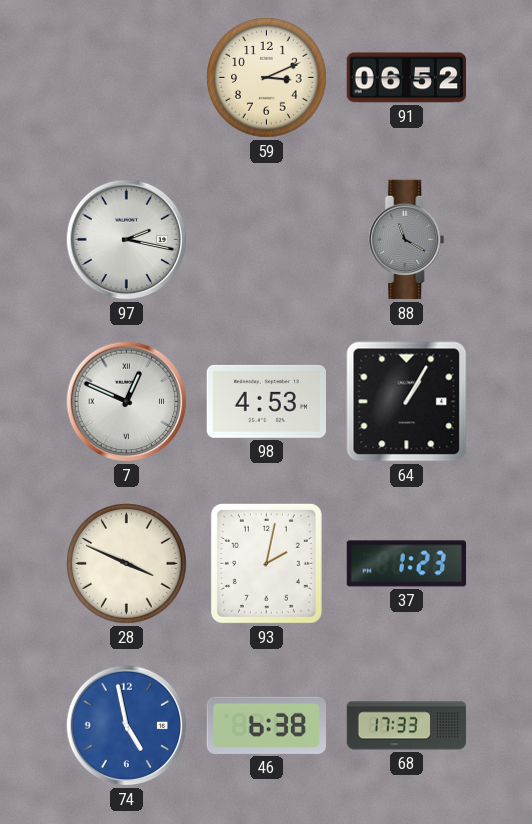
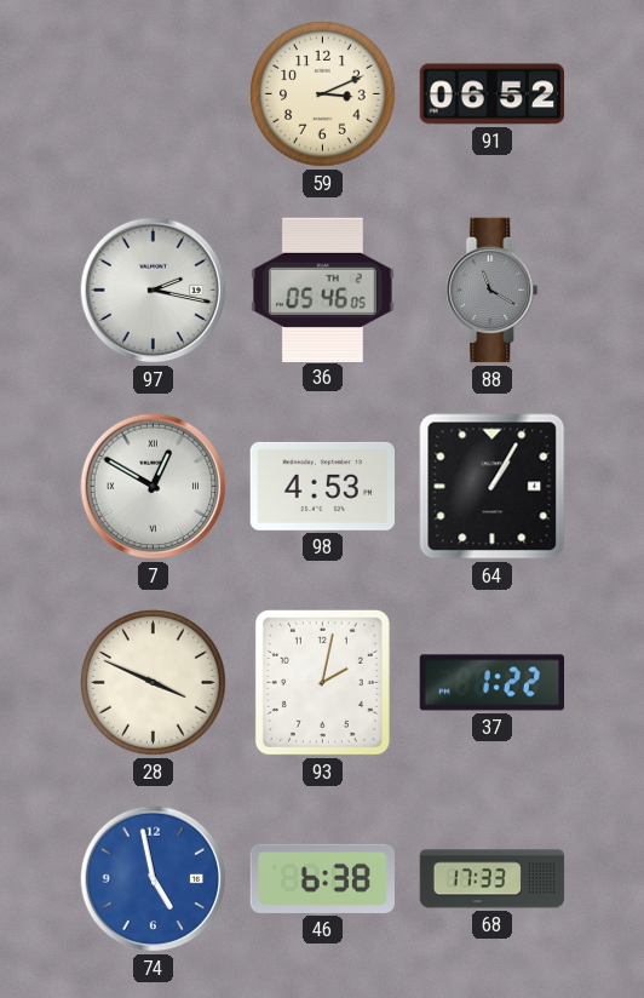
36: none -> 05:46
7: 12:49 -> 12:50
37: 1:23 -> 1:22
